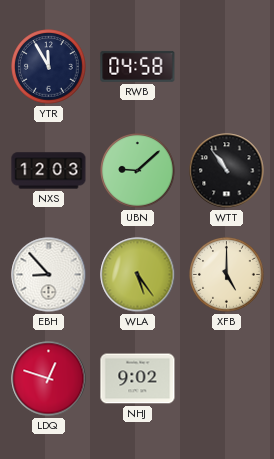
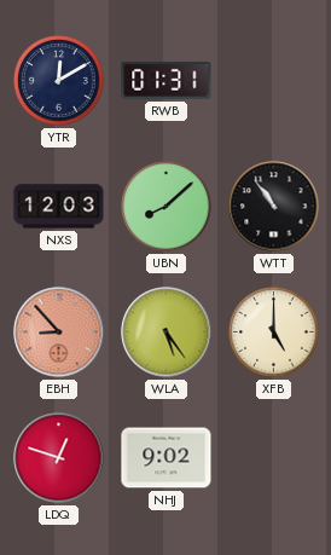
YTR: 11:55 -> 12:10
RWB: 04:58 -> 01:31
UBN: 9:08 -> 8:08
EBH dial: white -> salmon
